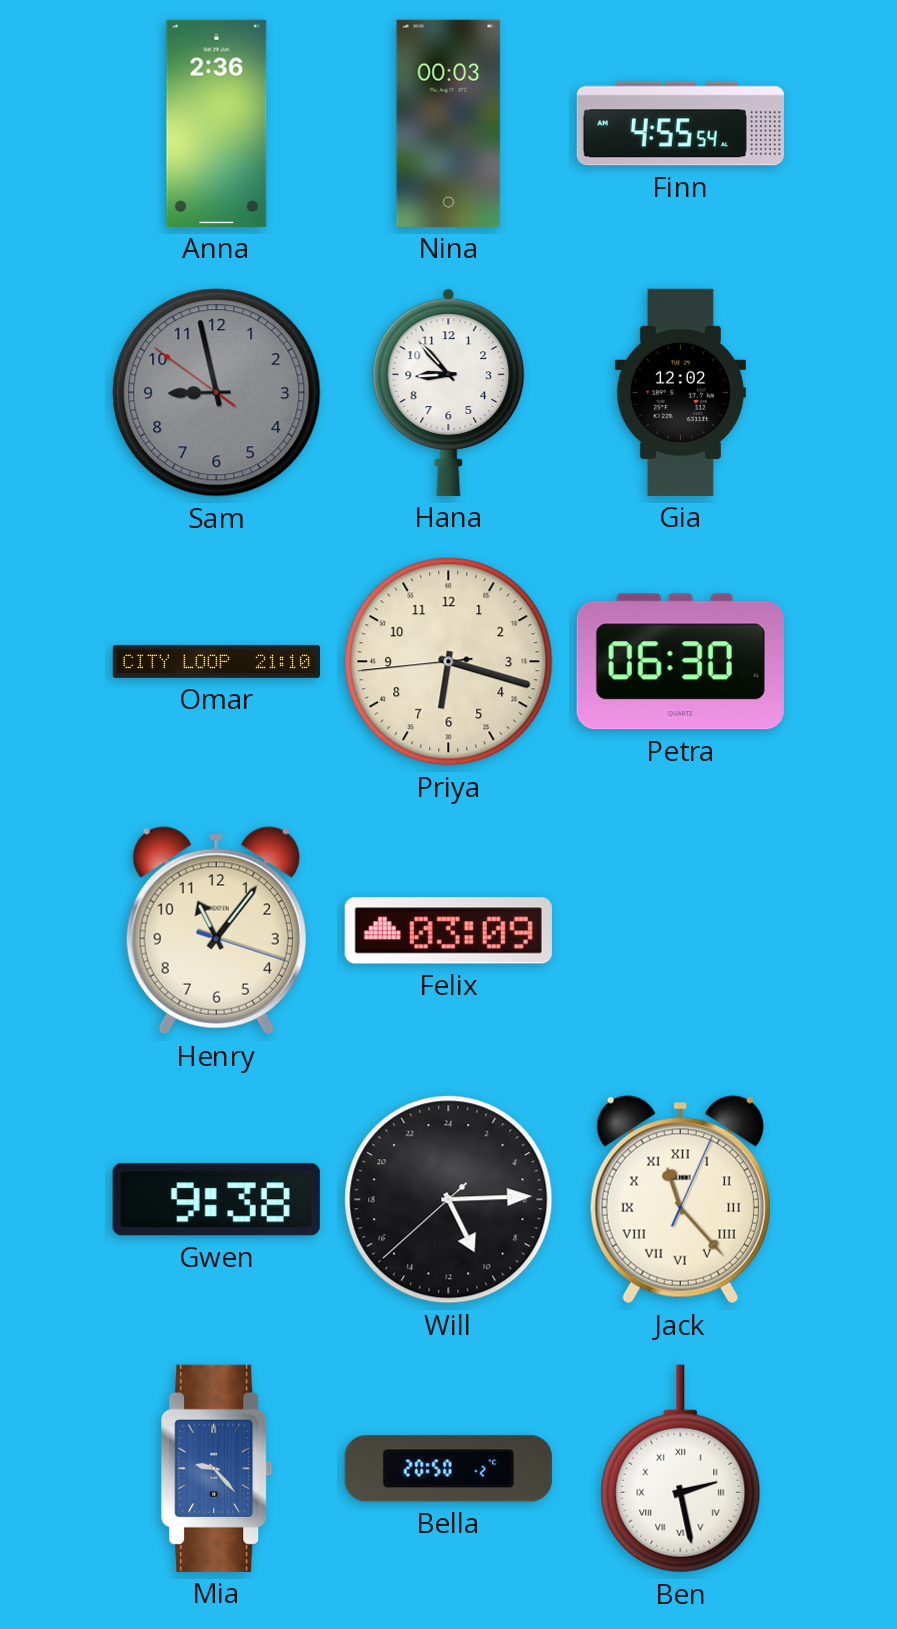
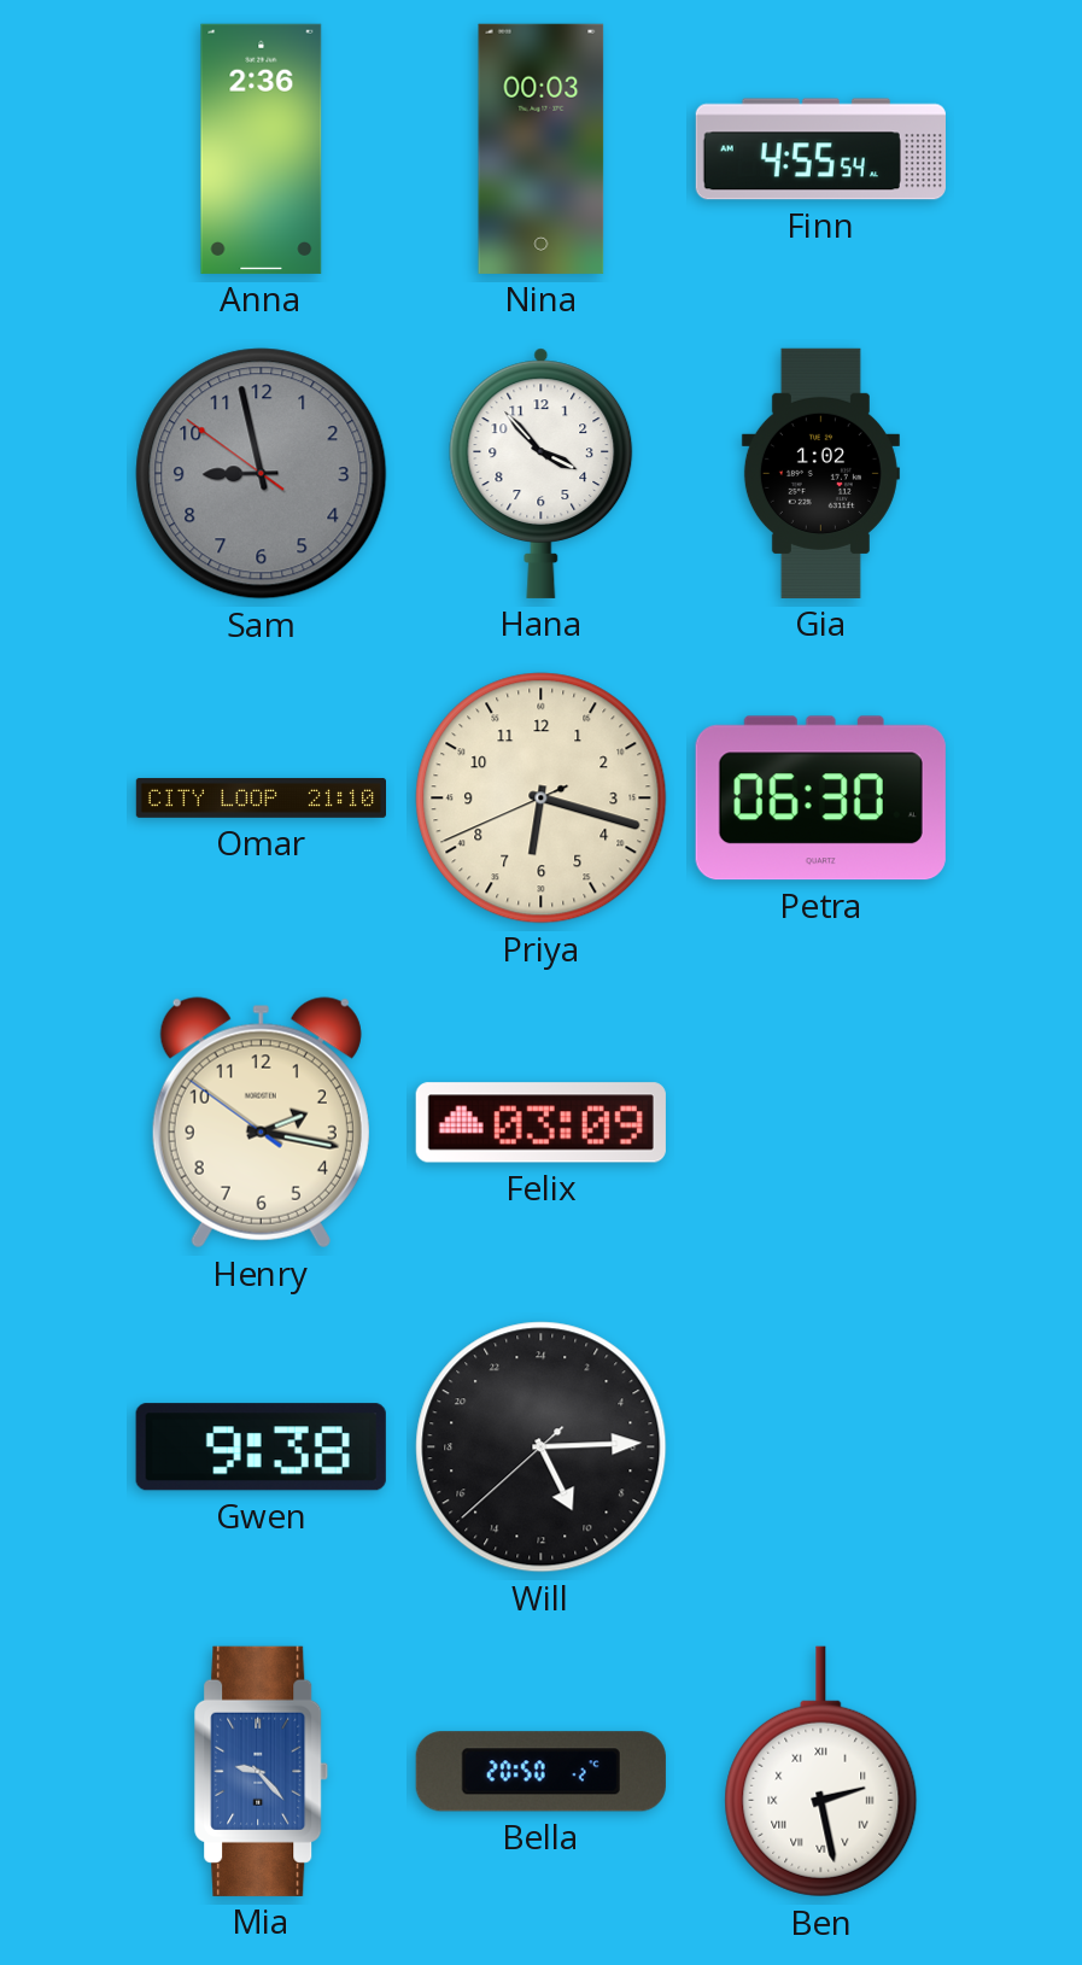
Hana: 8:53 -> 3:53
Gia: 12:02 -> 1:02
Priya: 6:17:44 -> 6:17:41
Henry: 11:06 -> 2:16
Jack: 11:23 -> none
